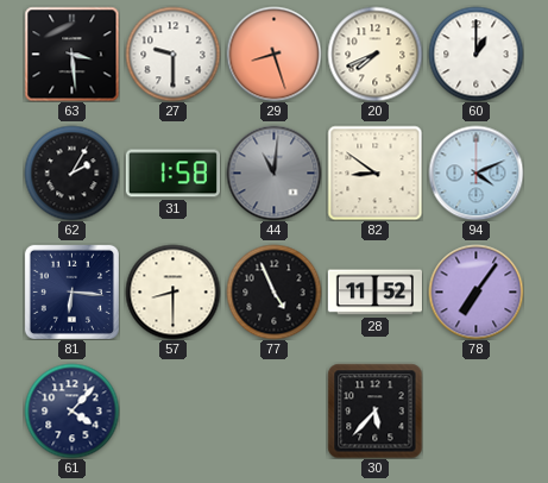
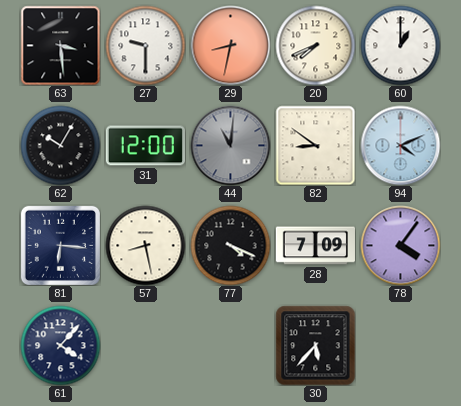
29: 8:27 -> 8:32
62: 2:05 -> 10:05
31: 1:58 -> 12:00
57: 8:30 -> 8:28
77: 4:56 -> 4:19
28: 11:52 -> 7:09
78: 7:06 -> 4:06
